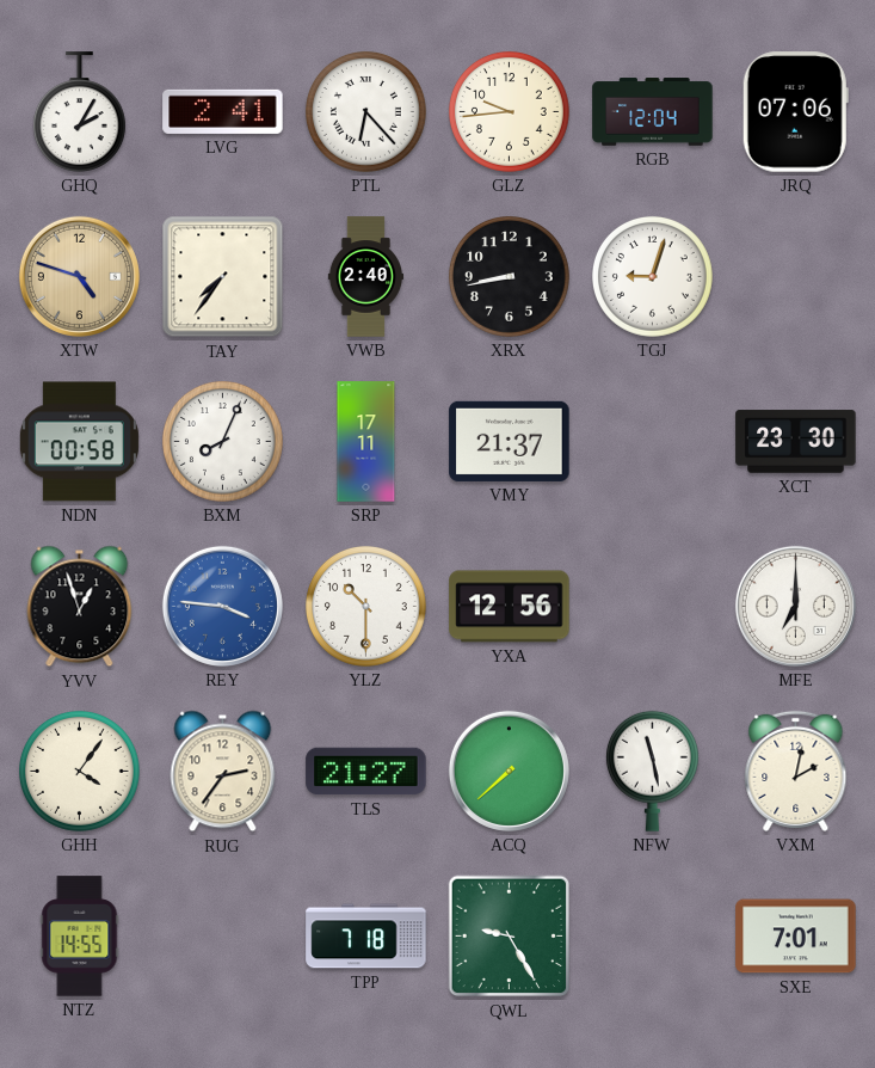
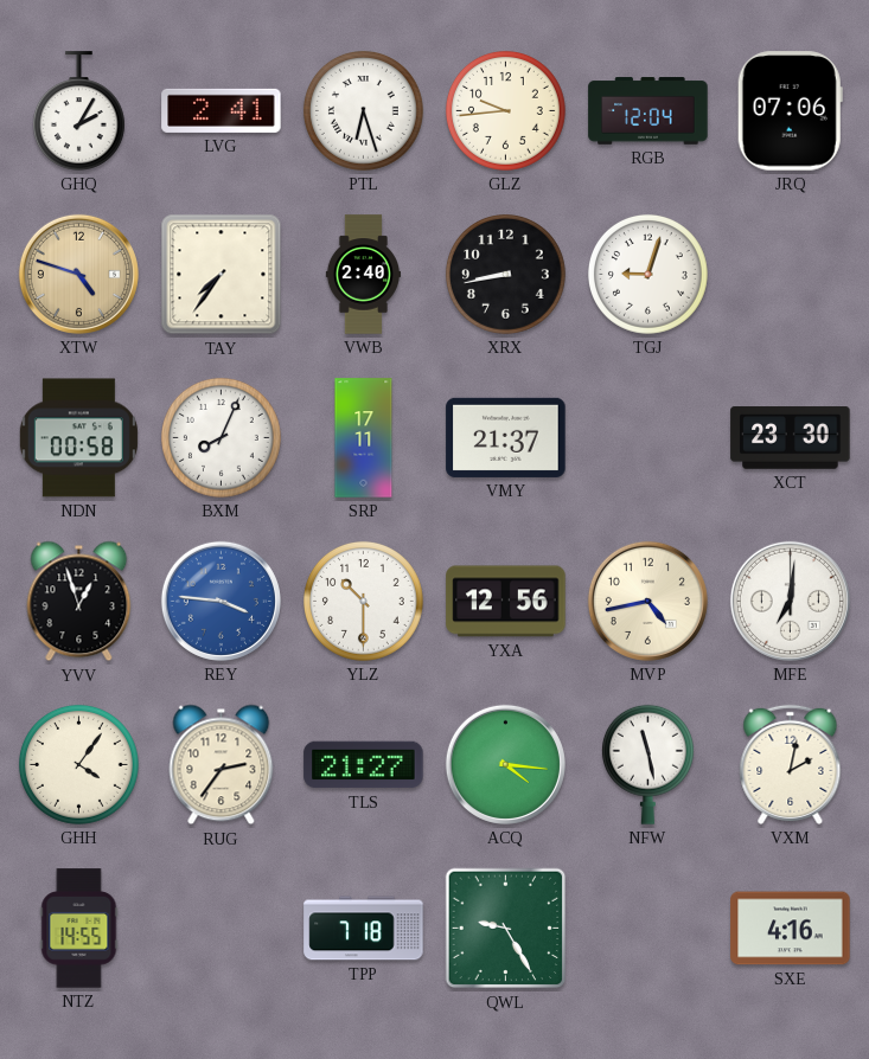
PTL: 6:23 -> 6:27
MVP: none -> 4:43
MFE: 7:00 -> 7:01
ACQ: 7:38 -> 4:16
SXE: 7:01 -> 4:16
